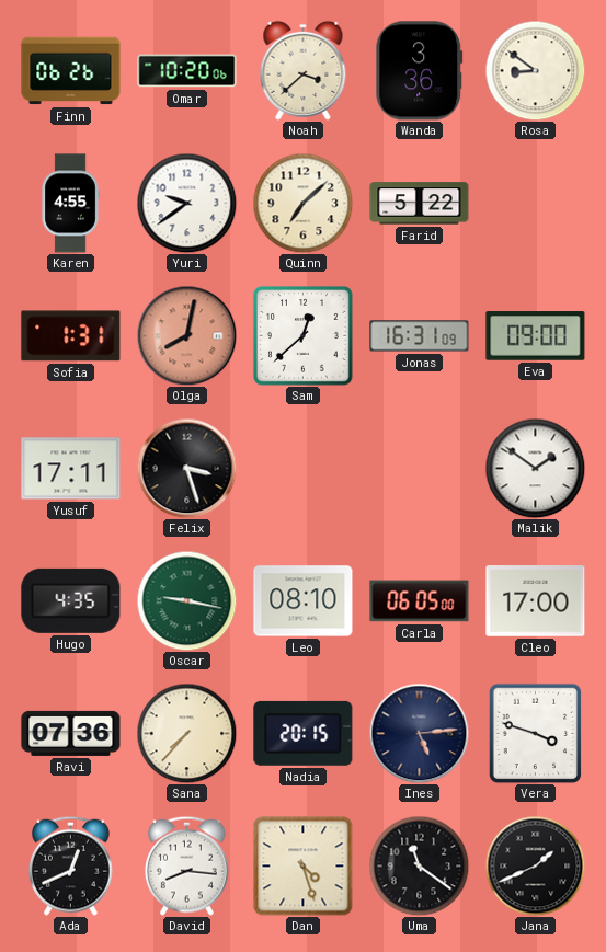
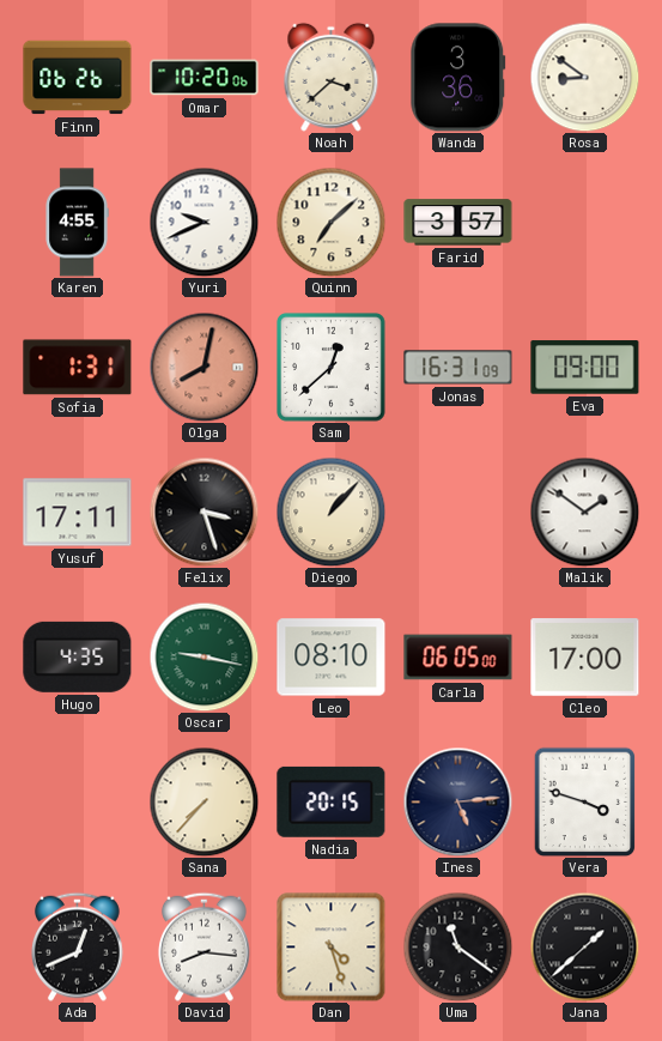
Yuri: 9:39 -> 9:41
Farid: 5:22 -> 3:57
Diego: none -> 1:07
Ravi: 07:36 -> none
Jana: 1:41 -> 1:38
